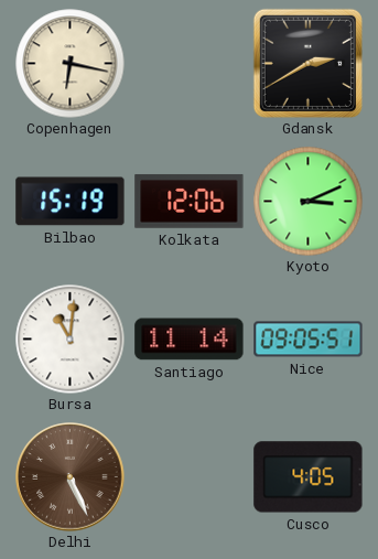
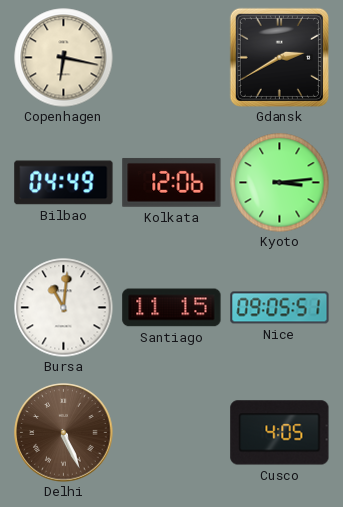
Bilbao: 15:19 -> 04:49
Kyoto: 3:11 -> 3:14
Santiago: 11:14 -> 11:15
